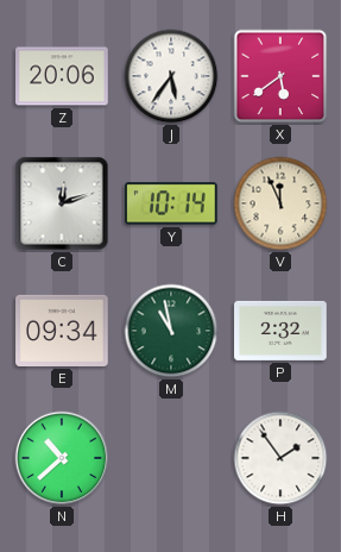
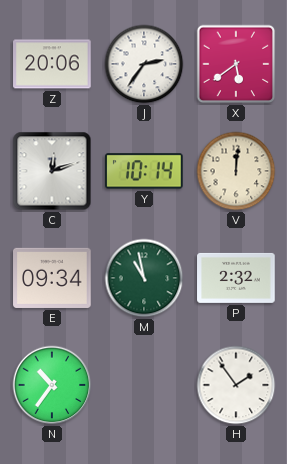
J: 5:36 -> 2:36
V: 11:56 -> 12:01
N: 10:38 -> 10:36
